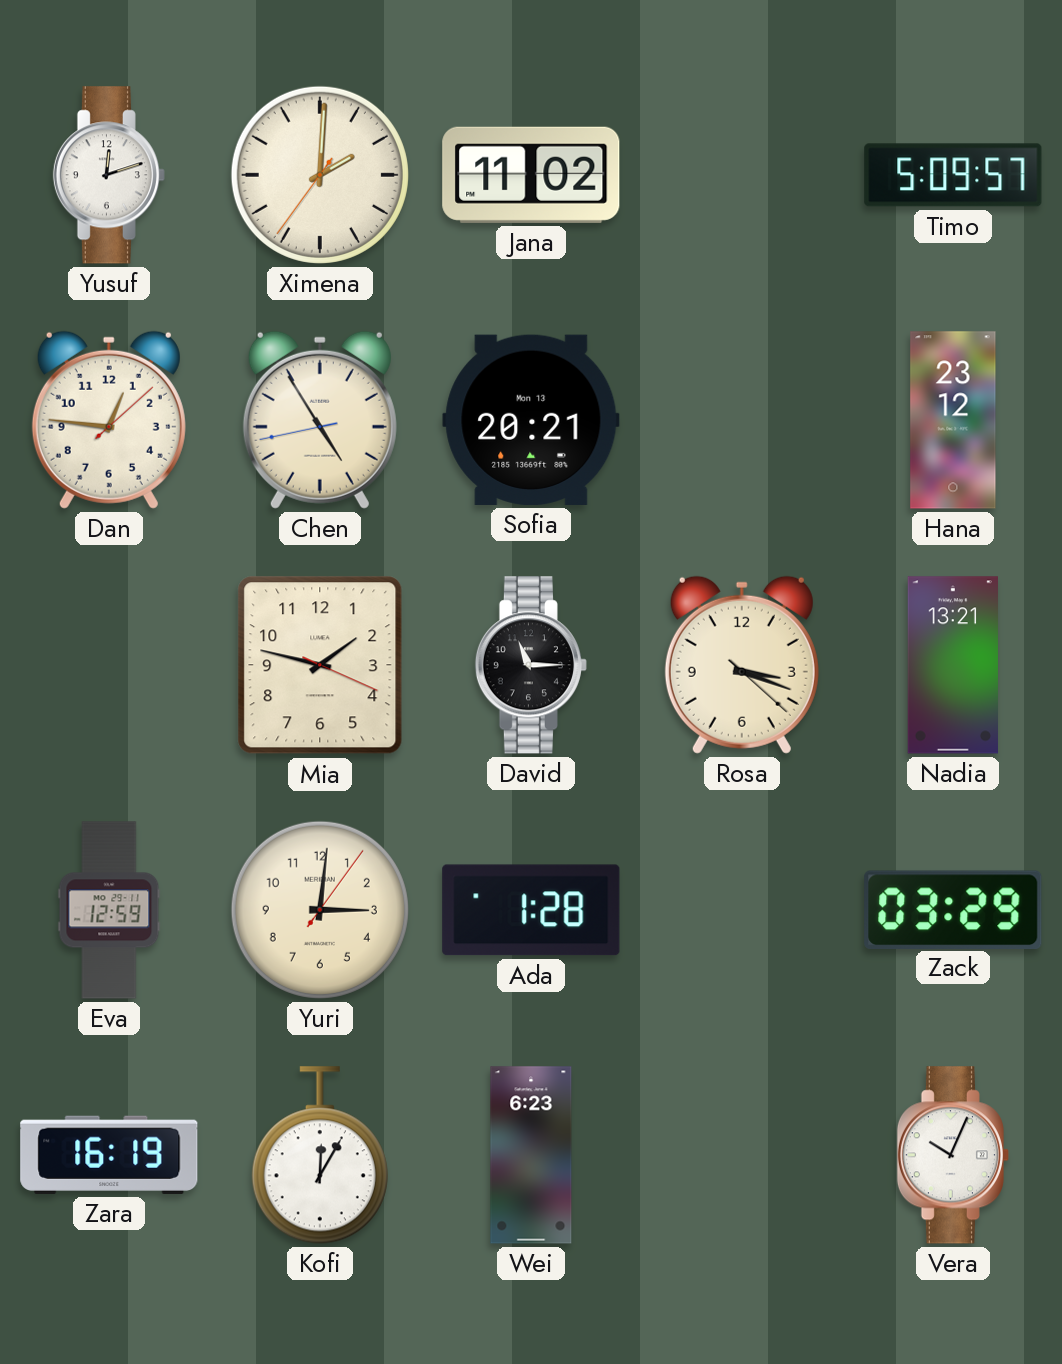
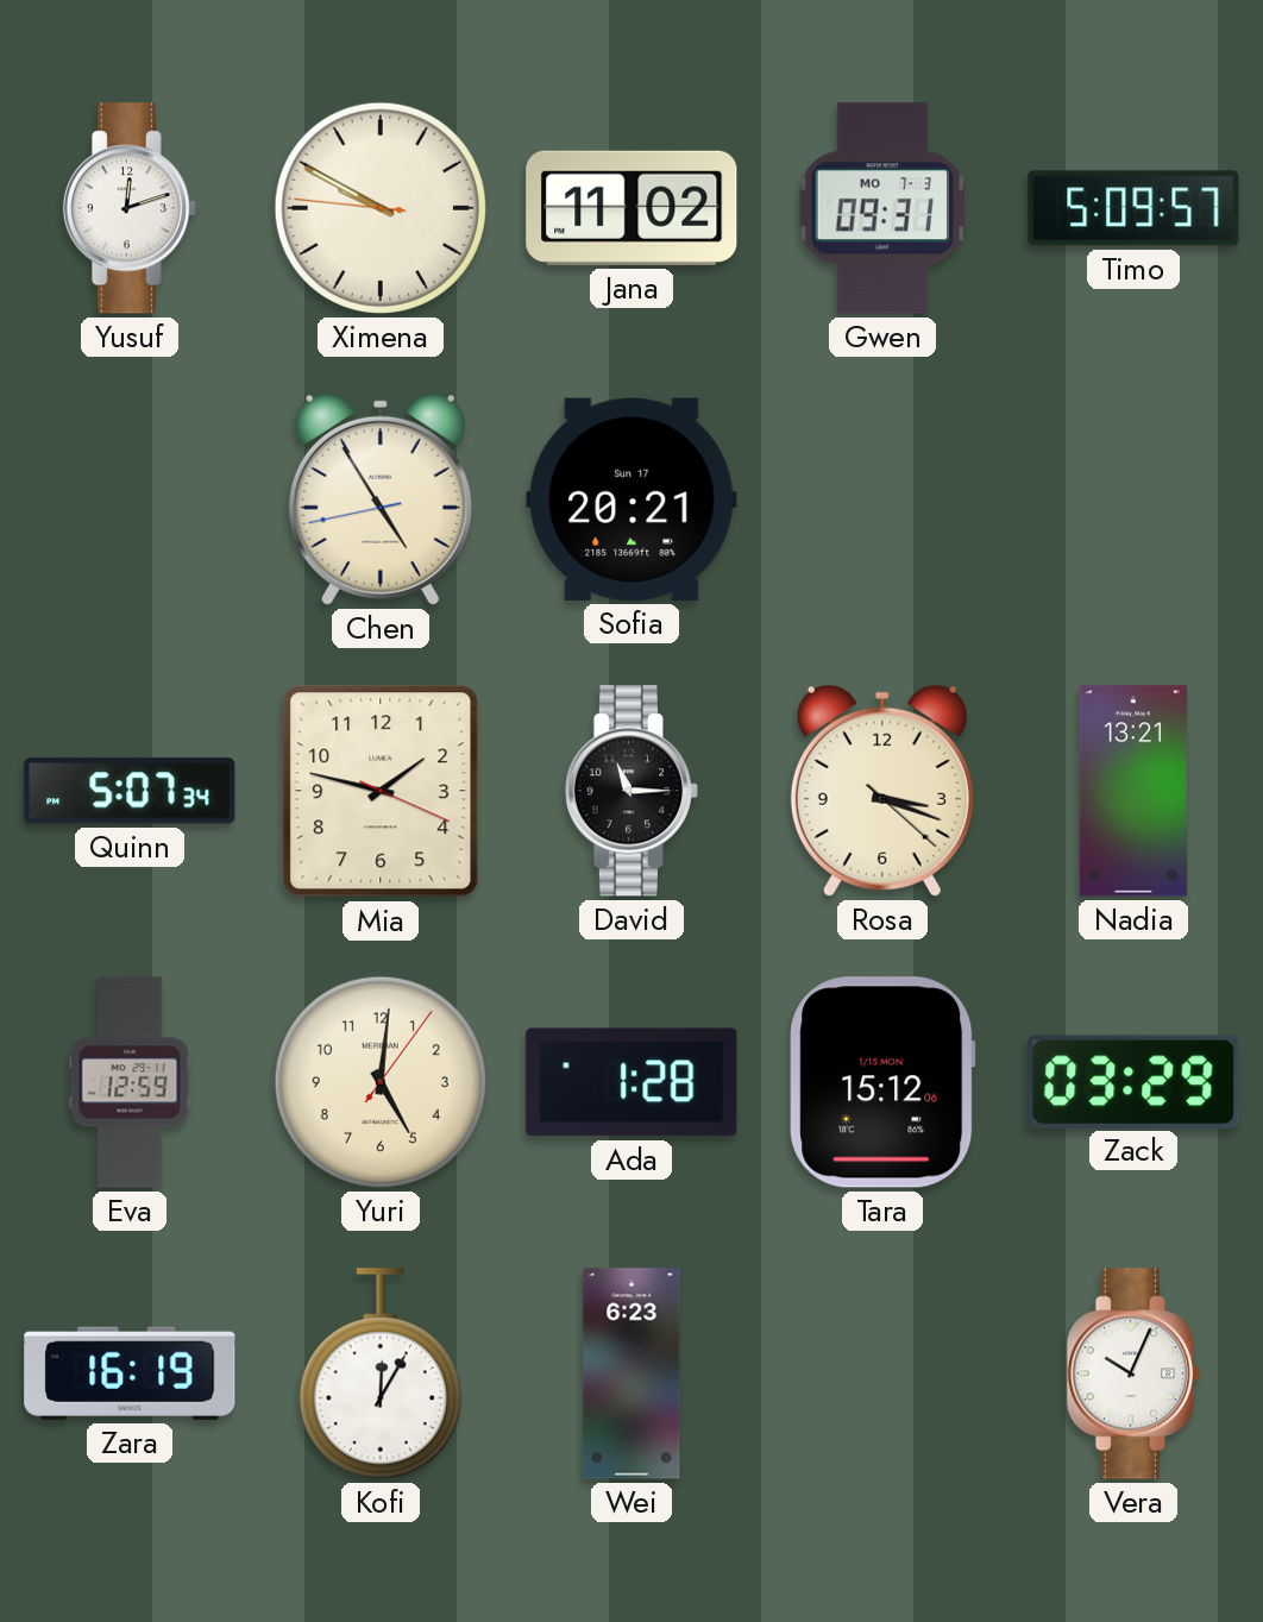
Ximena: 2:00 -> 9:49
Gwen: none -> 09:31
Dan: 12:46 -> none
Sofia date: Mon 13 -> Sun 17
Hana: 23:12 -> none
Quinn: none -> 5:07
Yuri: 3:01 -> 5:01
Tara: none -> 15:12
